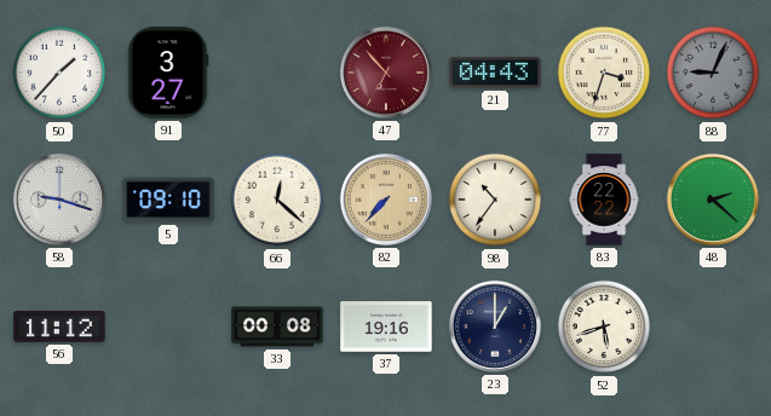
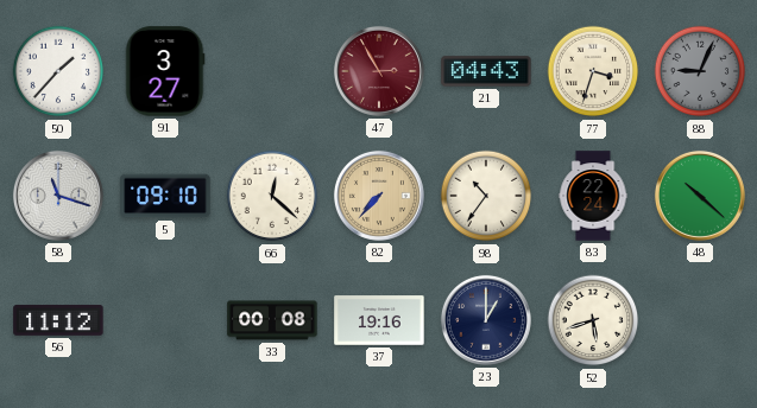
47: 6:53 -> 2:55
58: 9:18 -> 11:18
83: 22:22 -> 22:24
48: 2:22 -> 10:22
